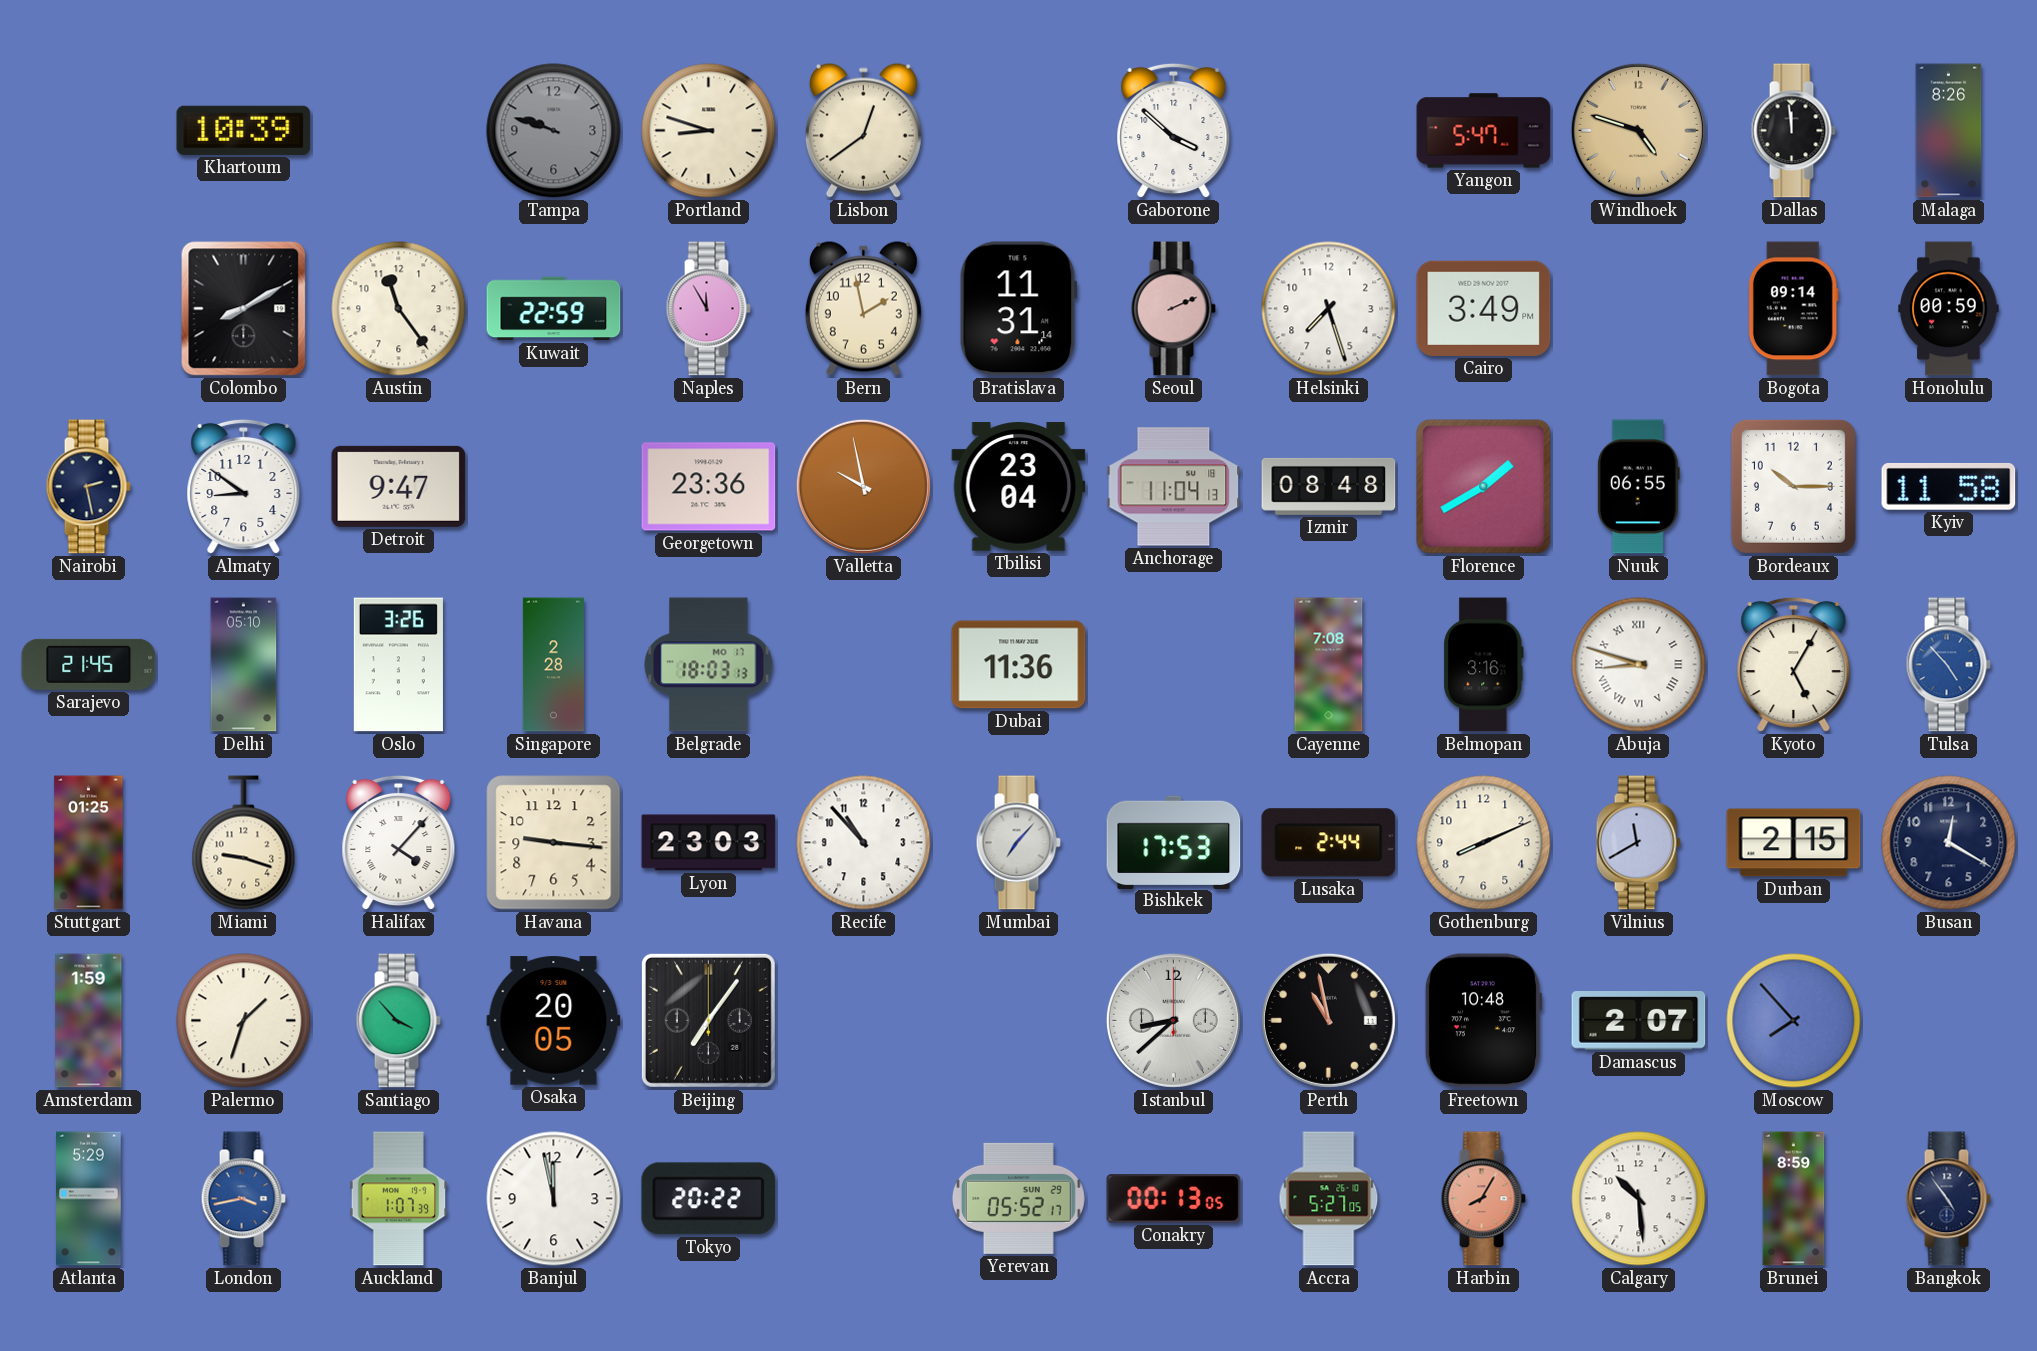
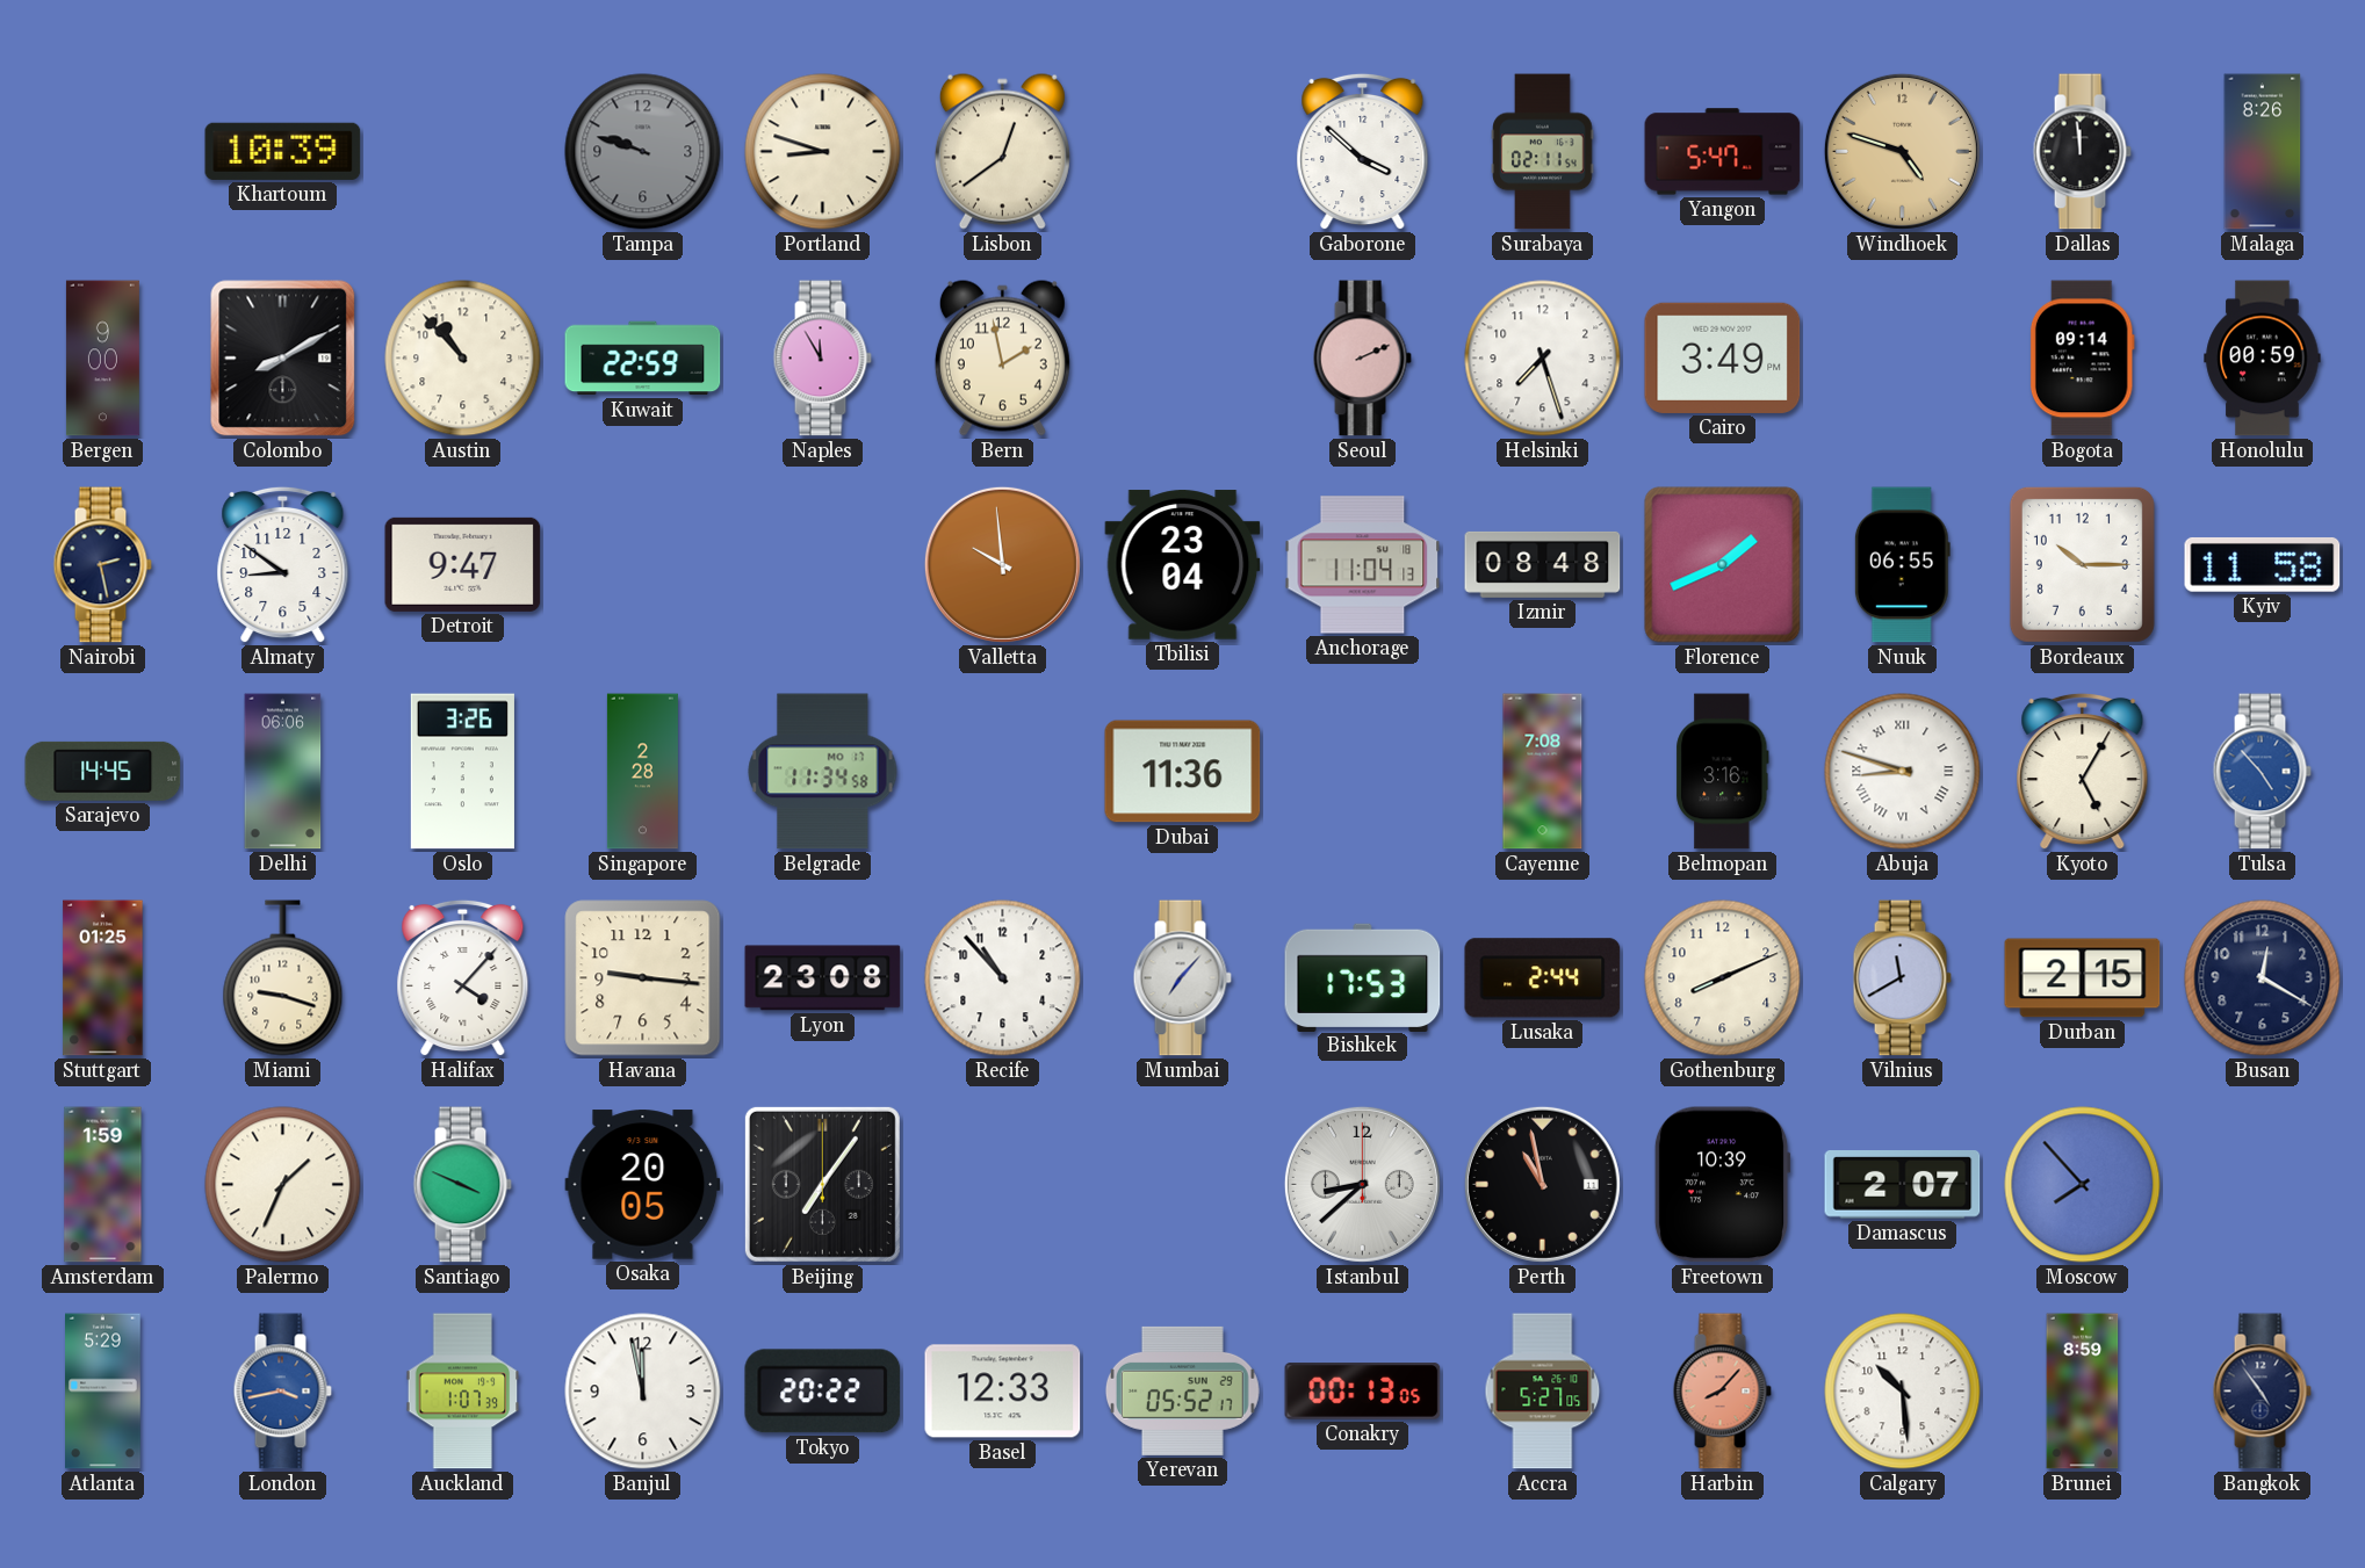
Surabaya: none -> 02:11
Bergen: none -> 9:00
Austin: 11:24 -> 10:53
Bratislava: 11:31 -> none
Georgetown: 23:36 -> none
Valletta: 9:58 -> 9:59
Florence: 1:40 -> 1:41
Sarajevo: 21:45 -> 14:45
Delhi: 05:10 -> 06:06
Belgrade: 18:03 -> 11:34
Lyon: 23:03 -> 23:08
Palermo: 1:33 -> 1:34
Santiago: 3:53 -> 3:49
Freetown: 10:48 -> 10:39
Basel: none -> 12:33
Harbin: 8:05 -> 8:07
